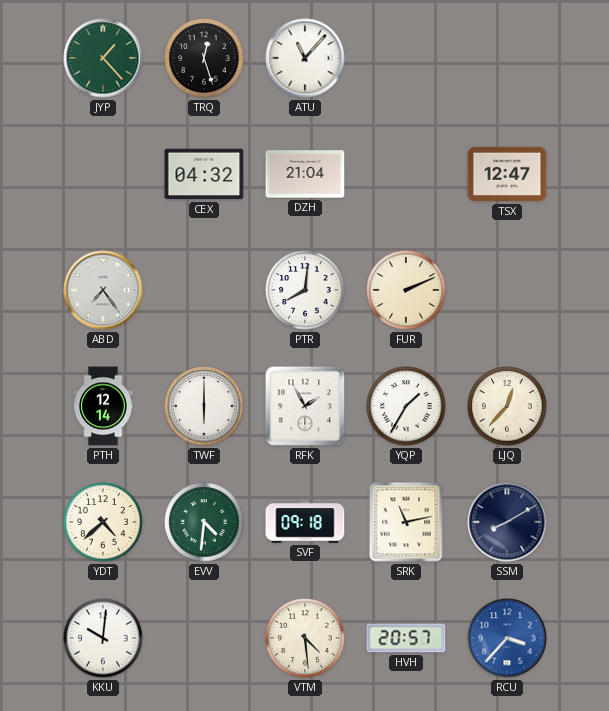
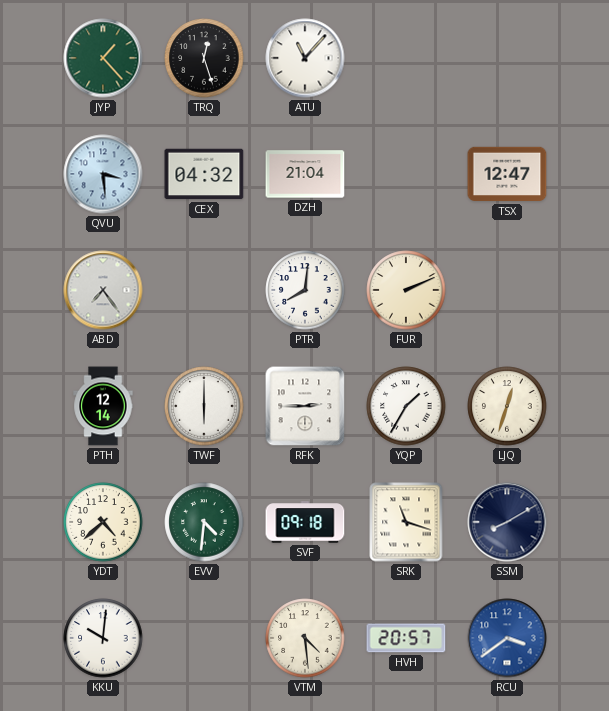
QVU: none -> 3:29
RFK: 1:55 -> 2:45
LJQ: 12:37 -> 12:33
SRK: 11:13 -> 11:18
RCU: 3:37 -> 3:39
